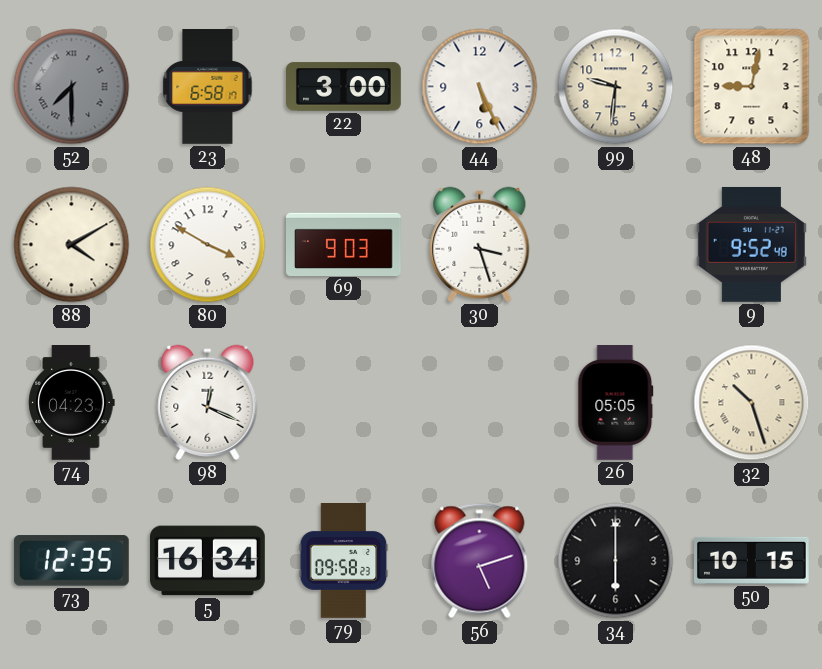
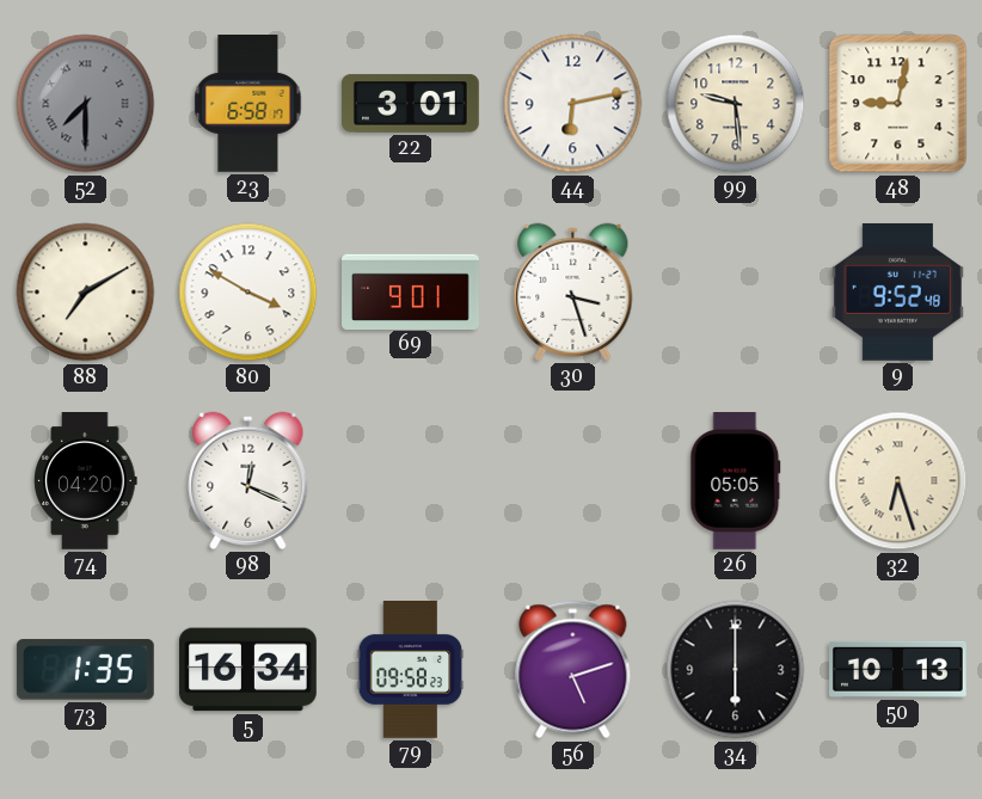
22: 3:00 -> 3:01
44: 5:26 -> 6:13
99: 9:31 -> 9:29
88: 4:10 -> 7:10
69: 9:03 -> 9:01
74: 04:23 -> 04:20
32: 10:27 -> 6:27
73: 12:35 -> 1:35
50: 10:15 -> 10:13
